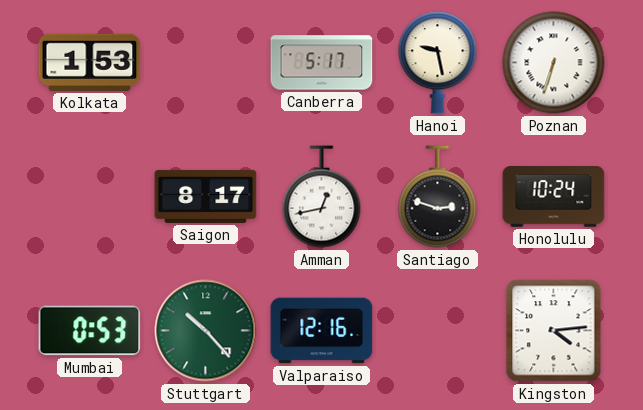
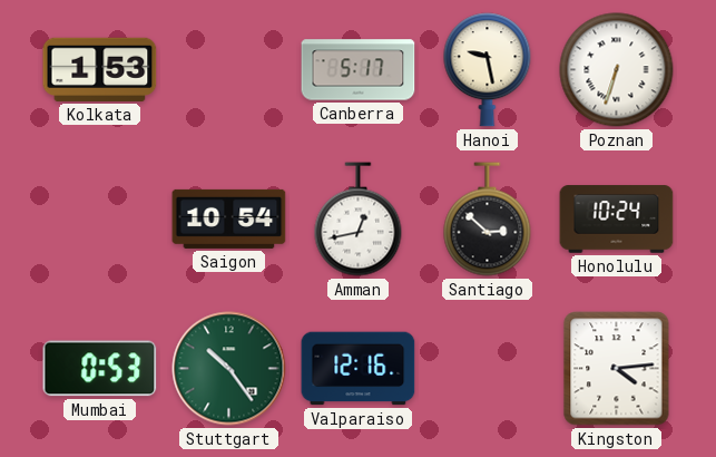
Saigon: 8:17 -> 10:54
Santiago: 2:48 -> 2:52
Stuttgart: 10:23 -> 10:24
